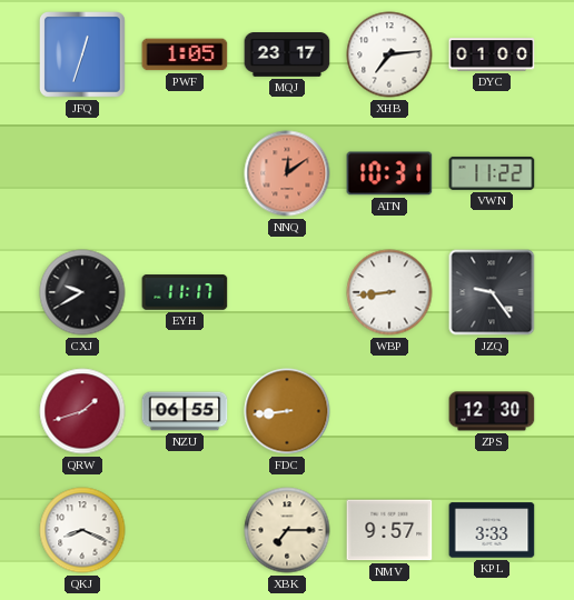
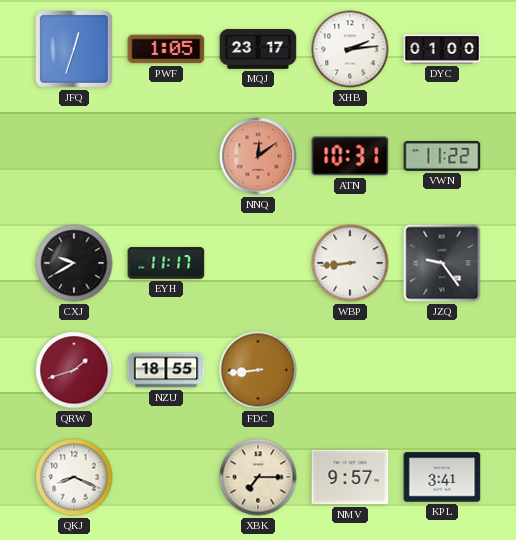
XHB: 7:14 -> 2:14
NZU: 06:55 -> 18:55
ZPS: 12:30 -> none
KPL: 3:33 -> 3:41
